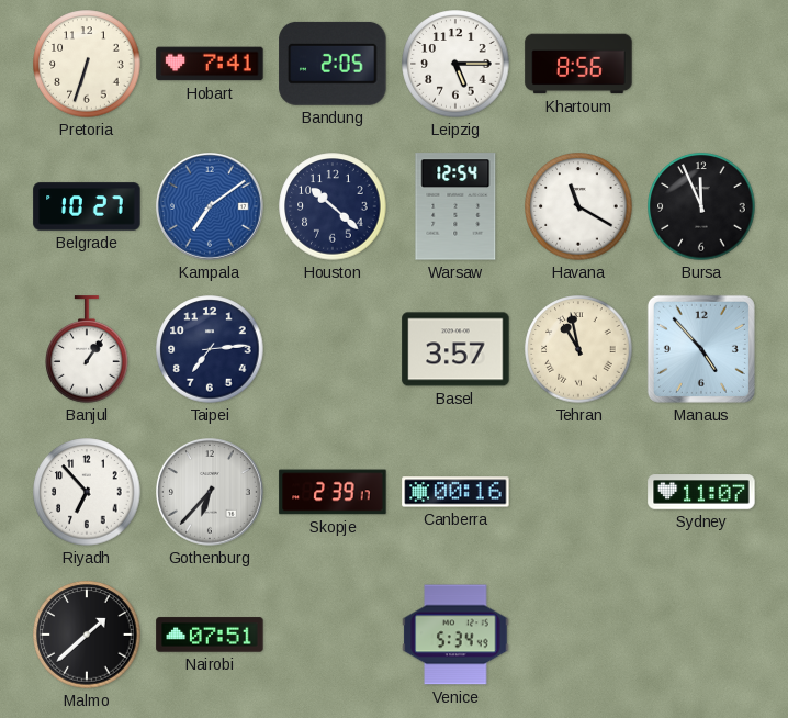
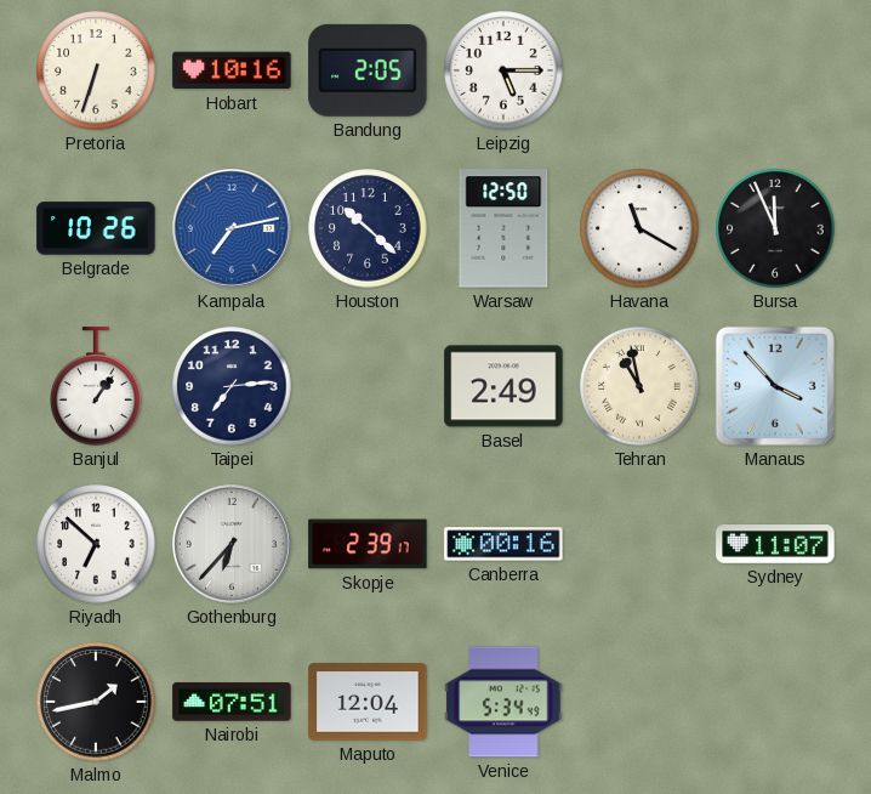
Hobart: 7:41 -> 10:16
Khartoum: 8:56 -> none
Belgrade: 10:27 -> 10:26
Kampala: 7:09 -> 7:13
Warsaw: 12:54 -> 12:50
Basel: 3:57 -> 2:49
Manaus: 4:53 -> 3:53
Riyadh: 6:53 -> 6:52
Malmo: 1:38 -> 1:43
Maputo: none -> 12:04
